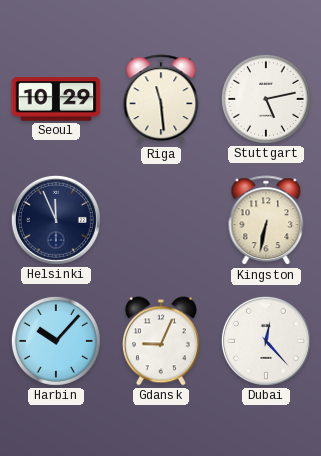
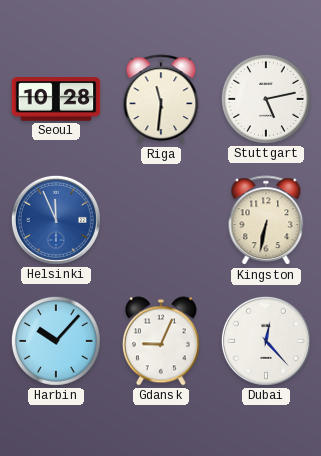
Seoul: 10:29 -> 10:28
Riga: 11:29 -> 11:31
Helsinki dial: navy -> blue
